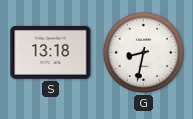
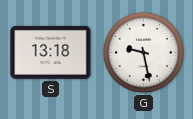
G: 8:32 -> 9:28
